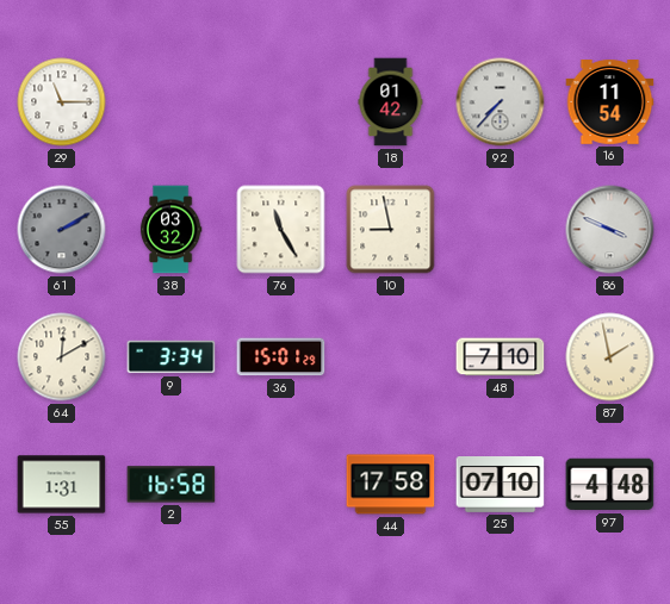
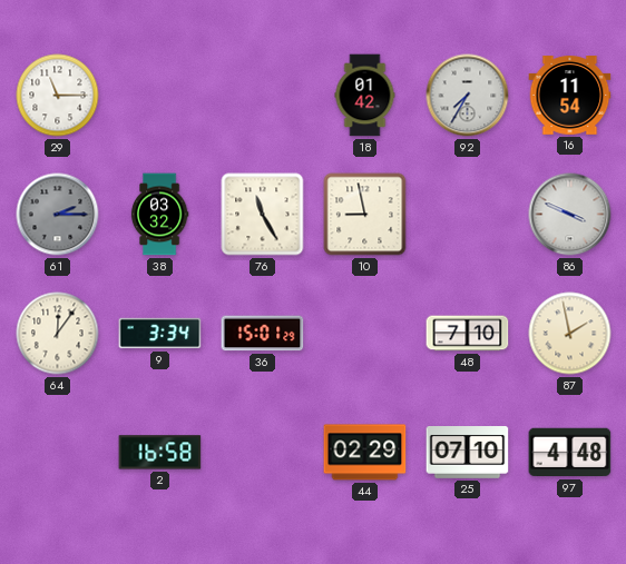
92: 7:37 -> 7:35
61: 2:10 -> 2:15
64: 12:10 -> 12:06
55: 1:31 -> none
44: 17:58 -> 02:29
